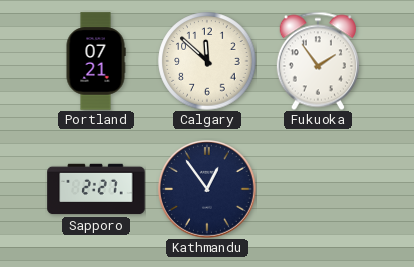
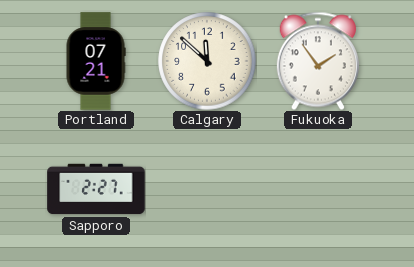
Kathmandu: 12:54 -> none
